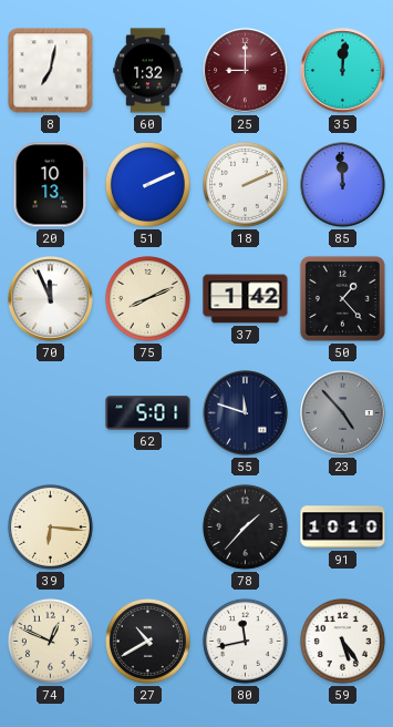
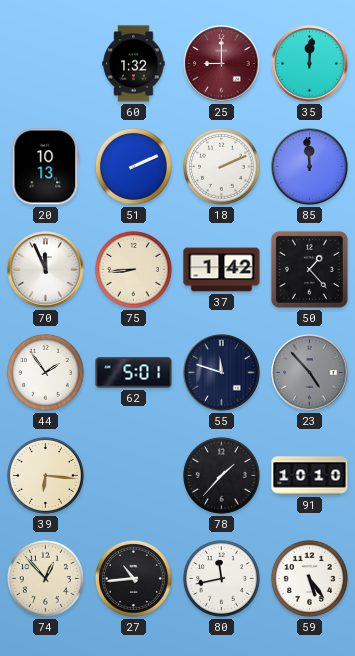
8: 7:02 -> none
75: 8:11 -> 8:44
44: none -> 1:54
74: 12:49 -> 12:53
27: 10:40 -> 10:44
